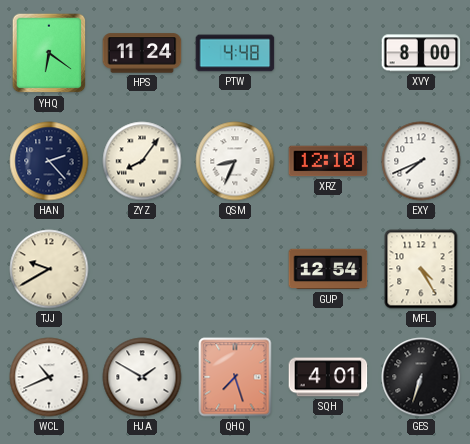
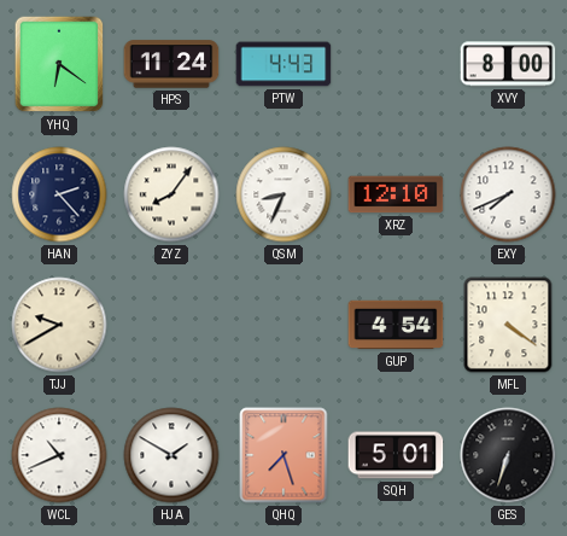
PTW: 4:48 -> 4:43
GUP: 12:54 -> 4:54
MFL: 4:25 -> 4:21
SQH: 4:01 -> 5:01
